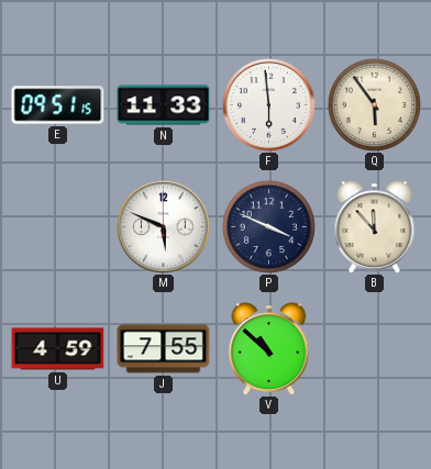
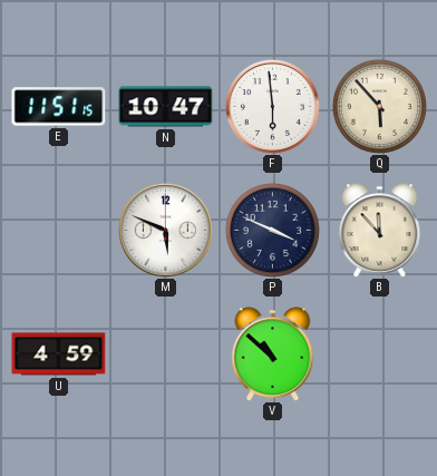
E: 09:51 -> 11:51
N: 11:33 -> 10:47
Q: 5:54 -> 5:53
J: 7:55 -> none
